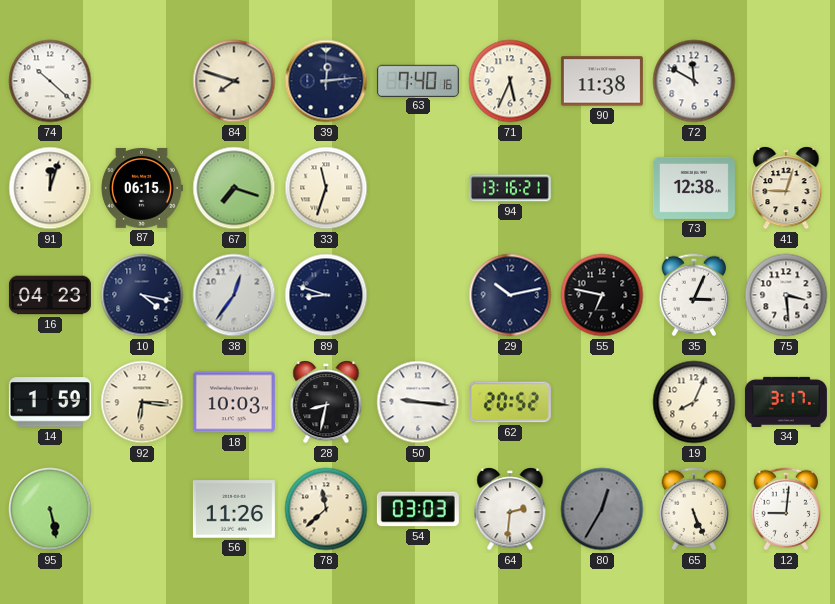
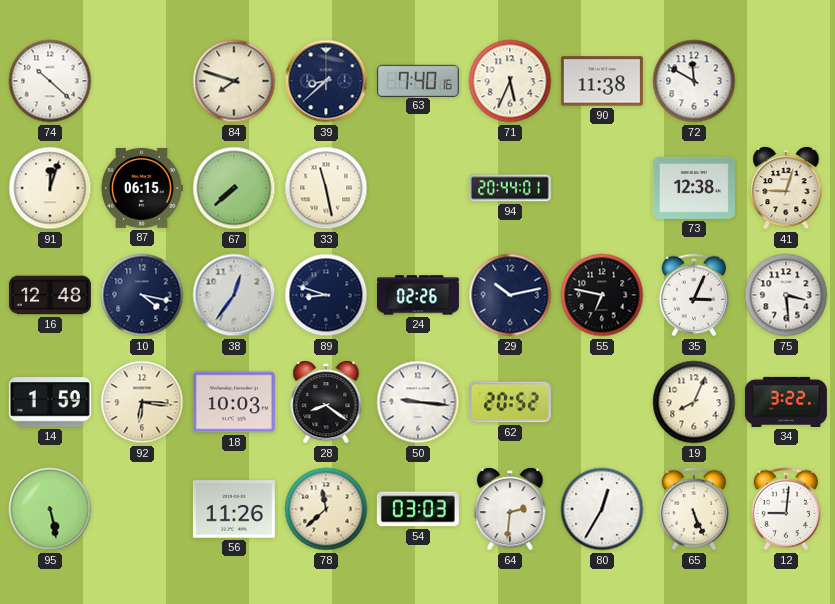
39: 12:14 -> 8:38
67: 7:18 -> 7:38
33: 11:33 -> 11:28
94: 13:16 -> 20:44
16: 04:23 -> 12:48
24: none -> 02:26
28: 8:32 -> 8:21
34: 3:17 -> 3:22
80 dial: grey -> white
